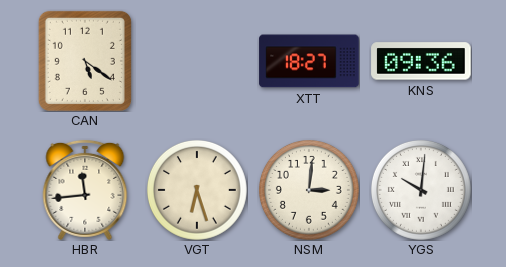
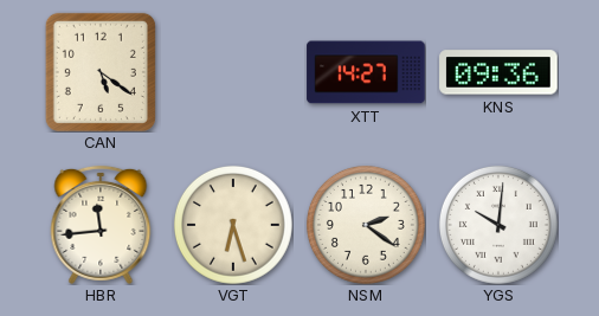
XTT: 18:27 -> 14:27
NSM: 3:01 -> 2:21
